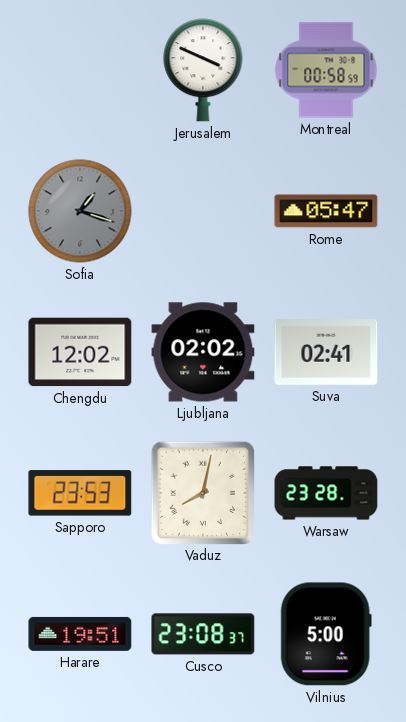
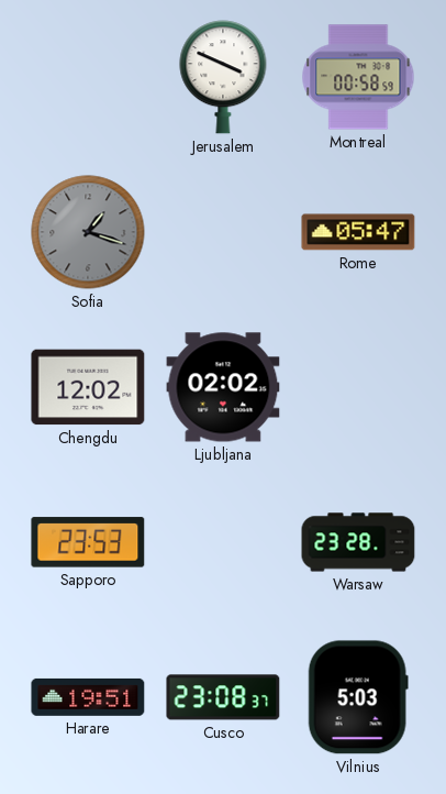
Suva: 02:41 -> none
Vaduz: 8:02 -> none
Vilnius: 5:00 -> 5:03
